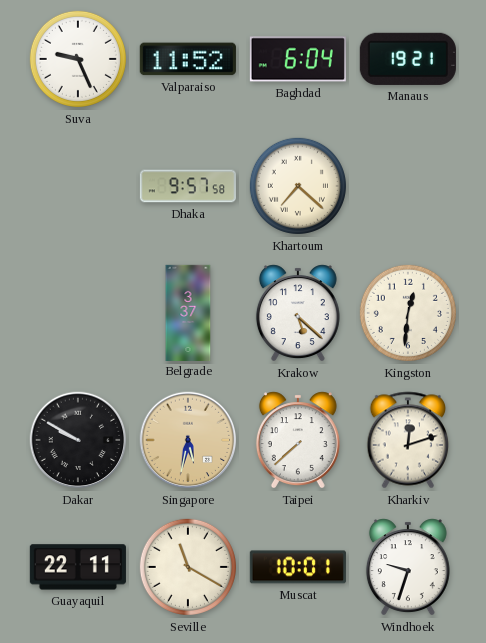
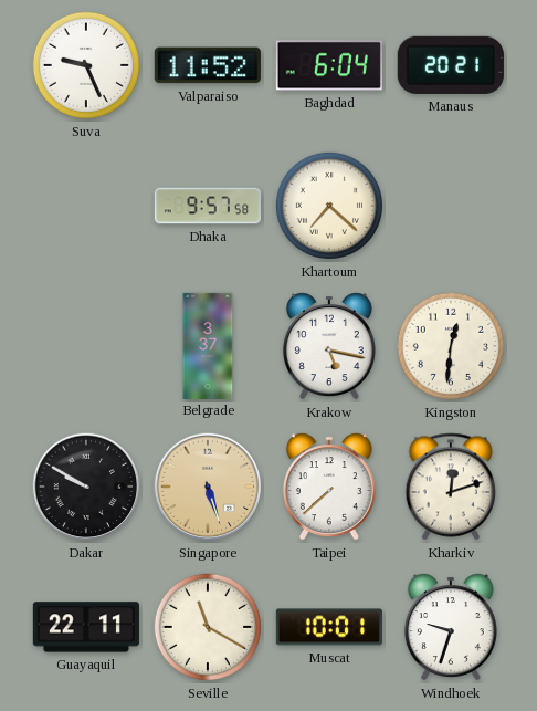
Manaus: 19:21 -> 20:21
Krakow: 5:22 -> 5:17
Singapore: 5:32 -> 5:27
